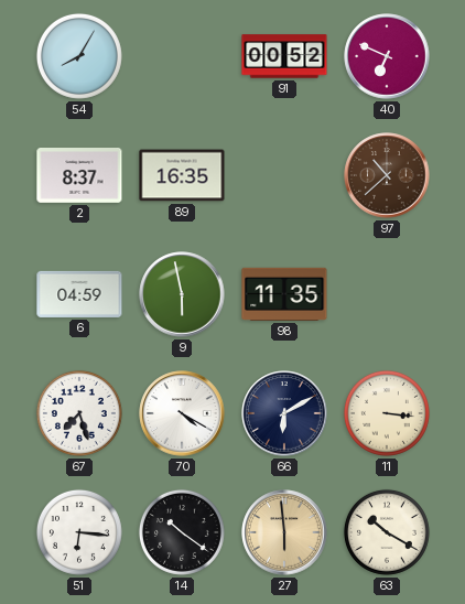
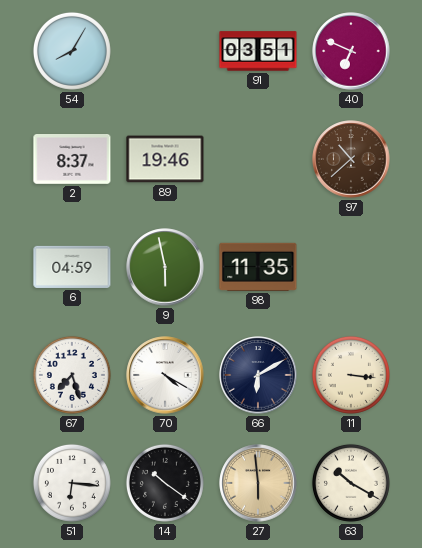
91: 00:52 -> 03:51
89: 16:35 -> 19:46
